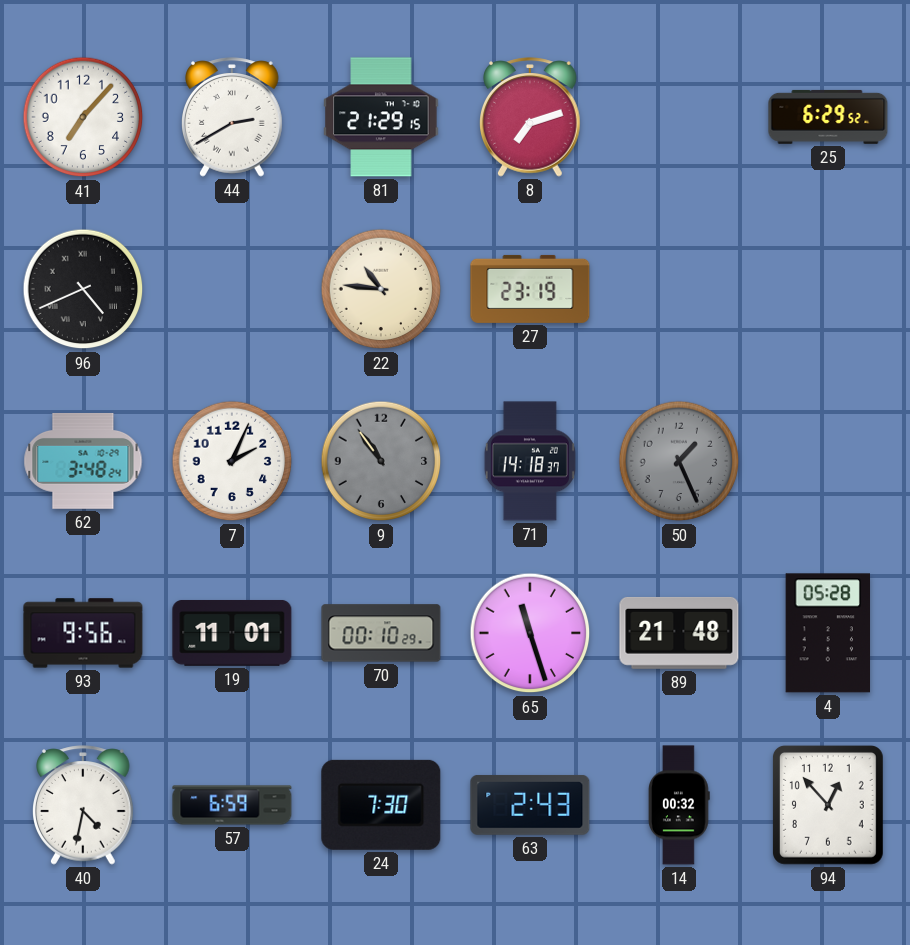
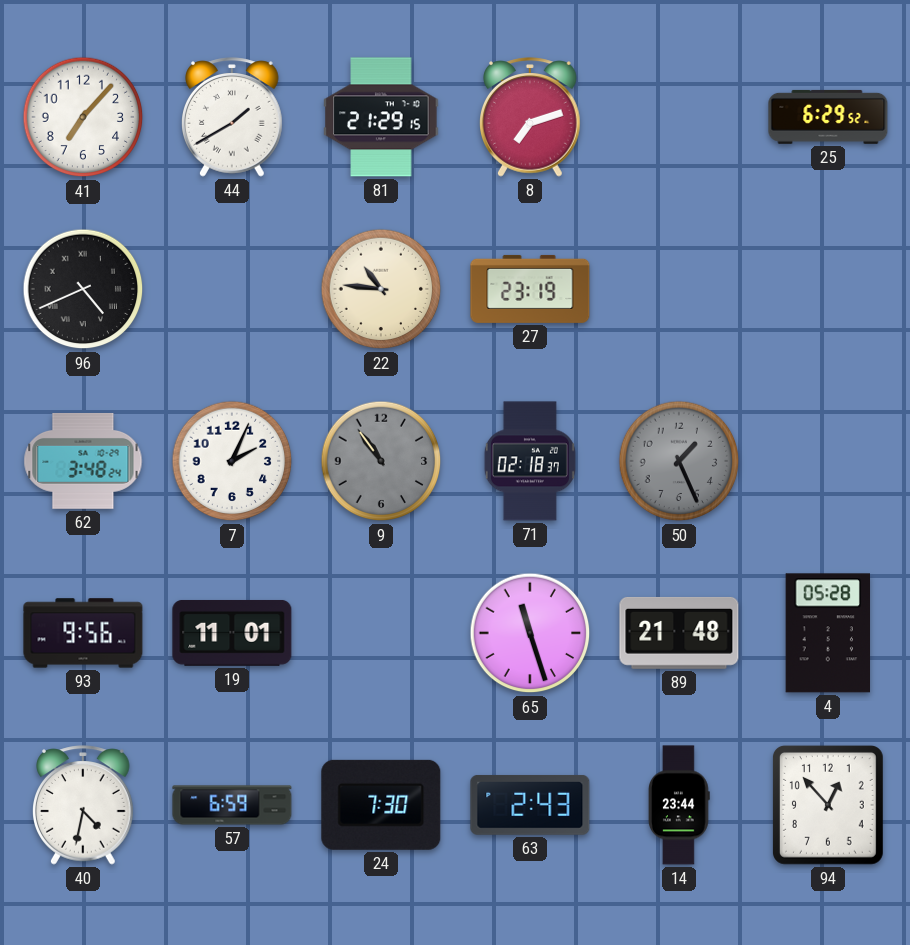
44: 2:40 -> 1:40
71: 14:18 -> 02:18
70: 00:10 -> none
14: 00:32 -> 23:44
